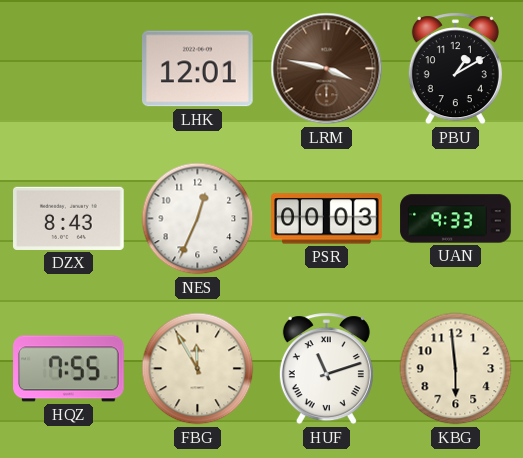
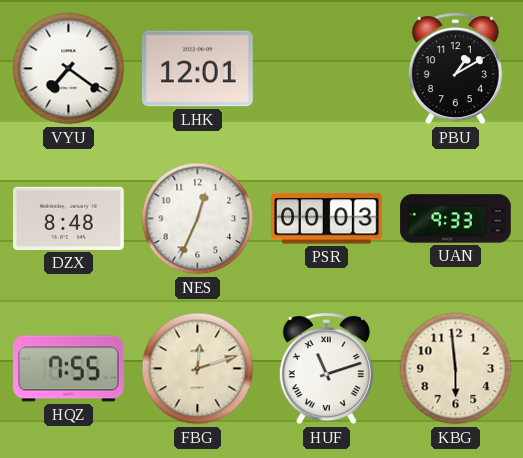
VYU: none -> 7:21
LRM: 3:47 -> none
DZX: 8:43 -> 8:48
FBG: 11:55 -> 12:12
